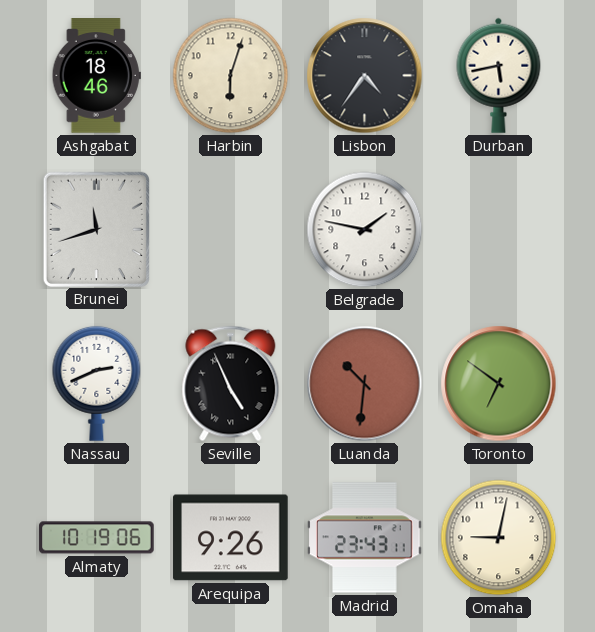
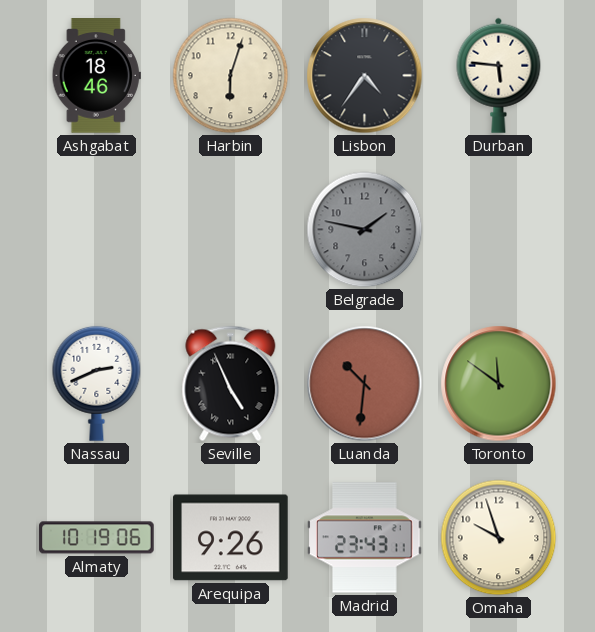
Durban: 5:43 -> 5:46
Brunei: 11:42 -> none
Belgrade dial: white -> grey
Toronto: 6:51 -> 11:51
Omaha: 9:02 -> 9:57
